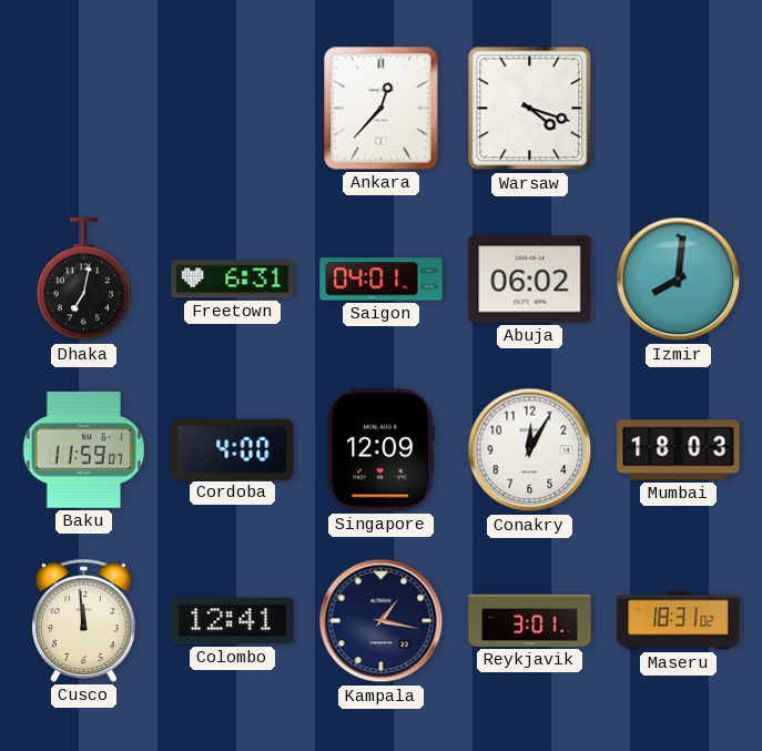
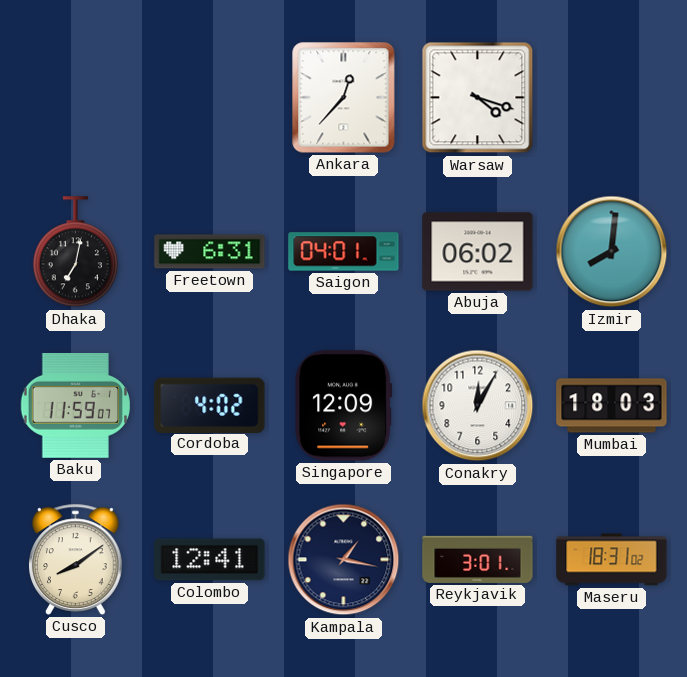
Cordoba: 4:00 -> 4:02
Cusco: 11:59 -> 8:09
